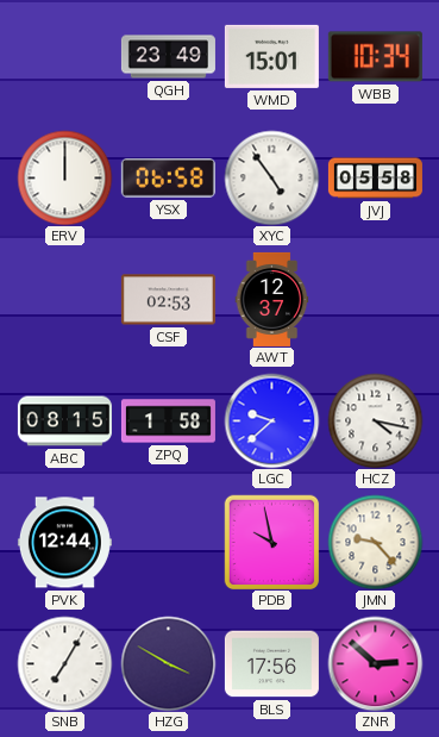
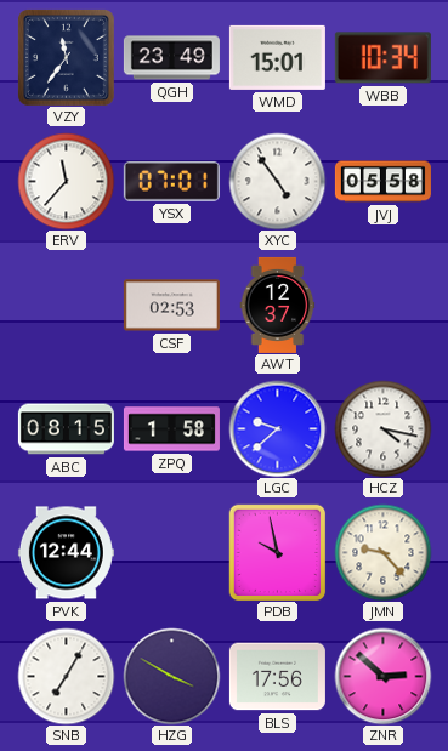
VZY: none -> 11:36
ERV: 12:00 -> 11:37
YSX: 06:58 -> 07:01
